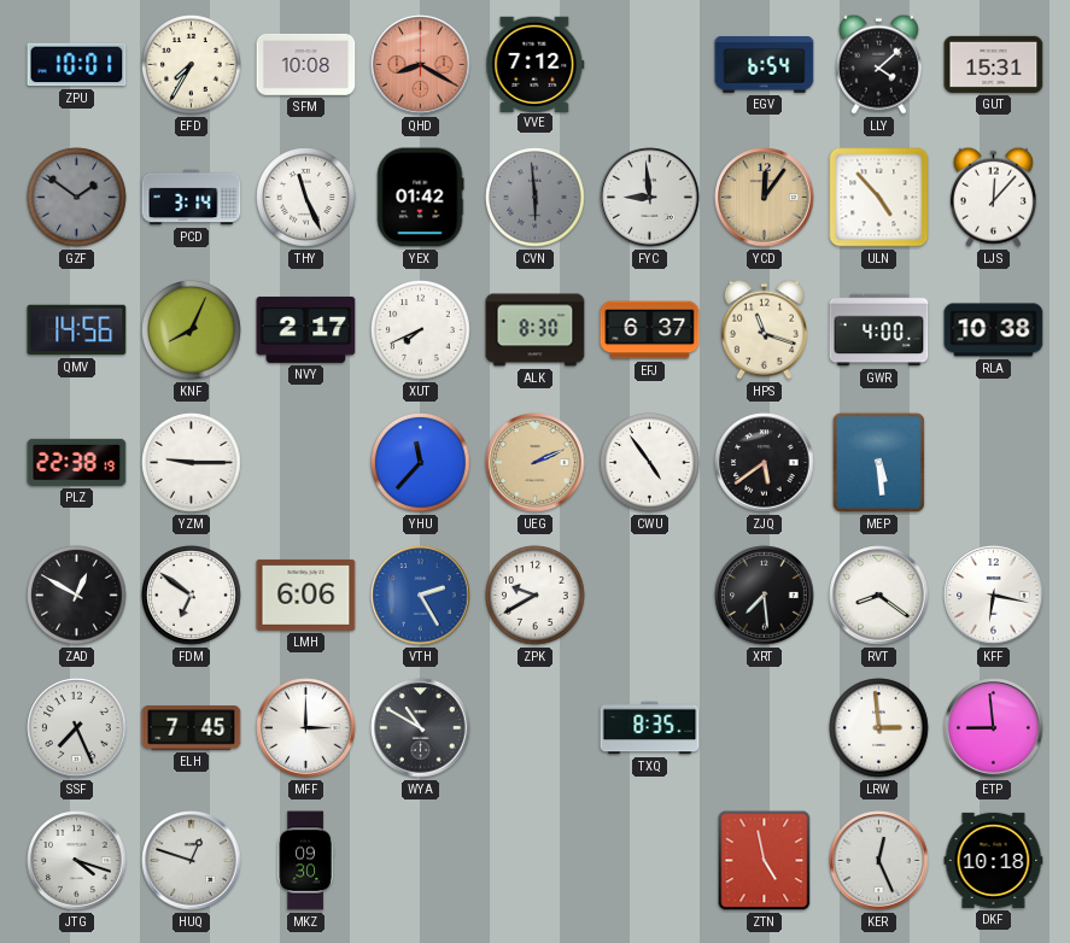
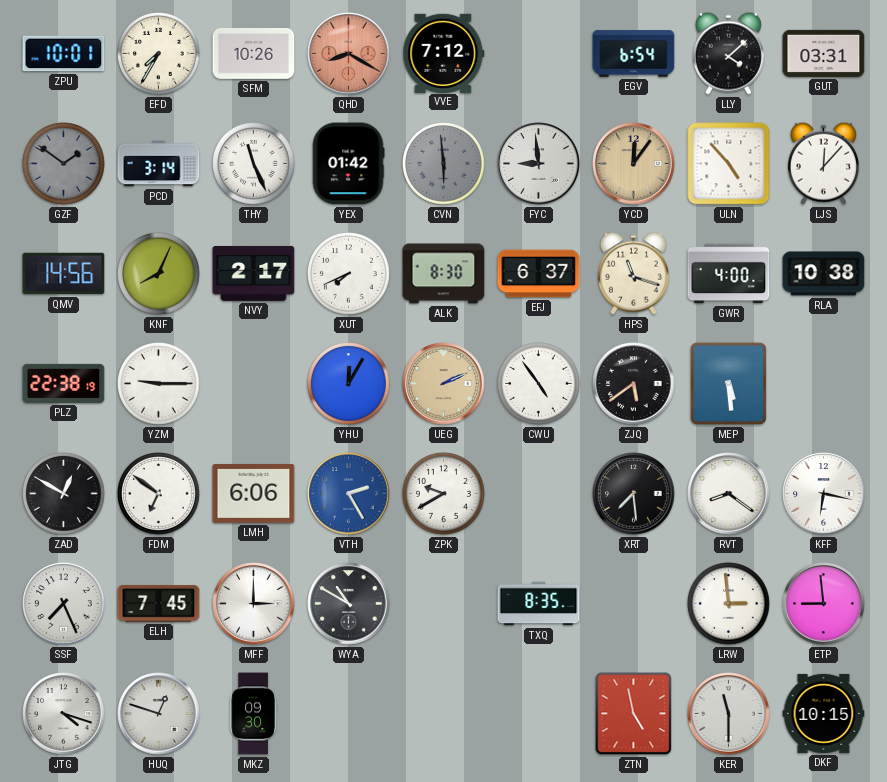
SFM: 10:08 -> 10:26
GUT: 15:31 -> 03:31
YHU: 11:37 -> 12:05
KER: 12:26 -> 11:30
DKF: 10:18 -> 10:15
